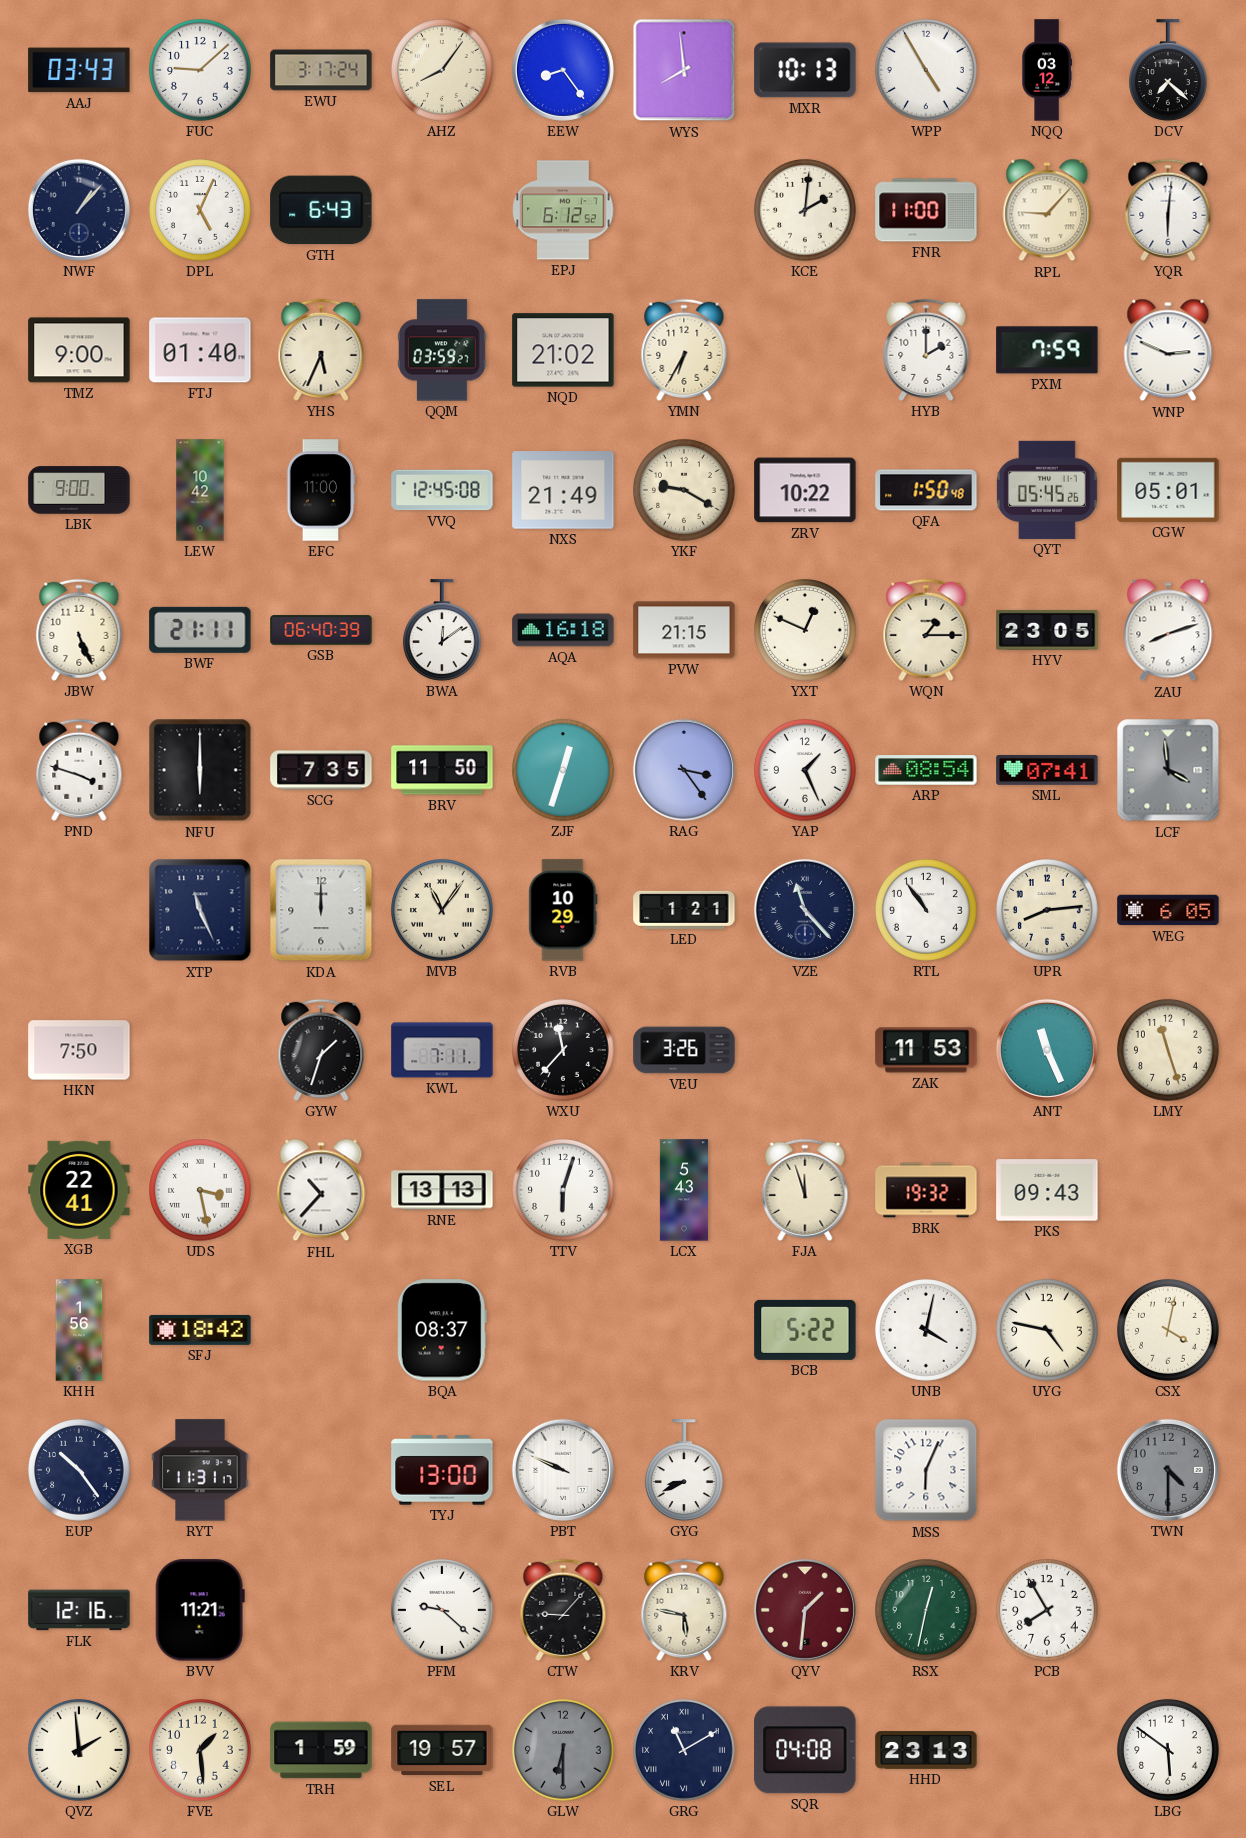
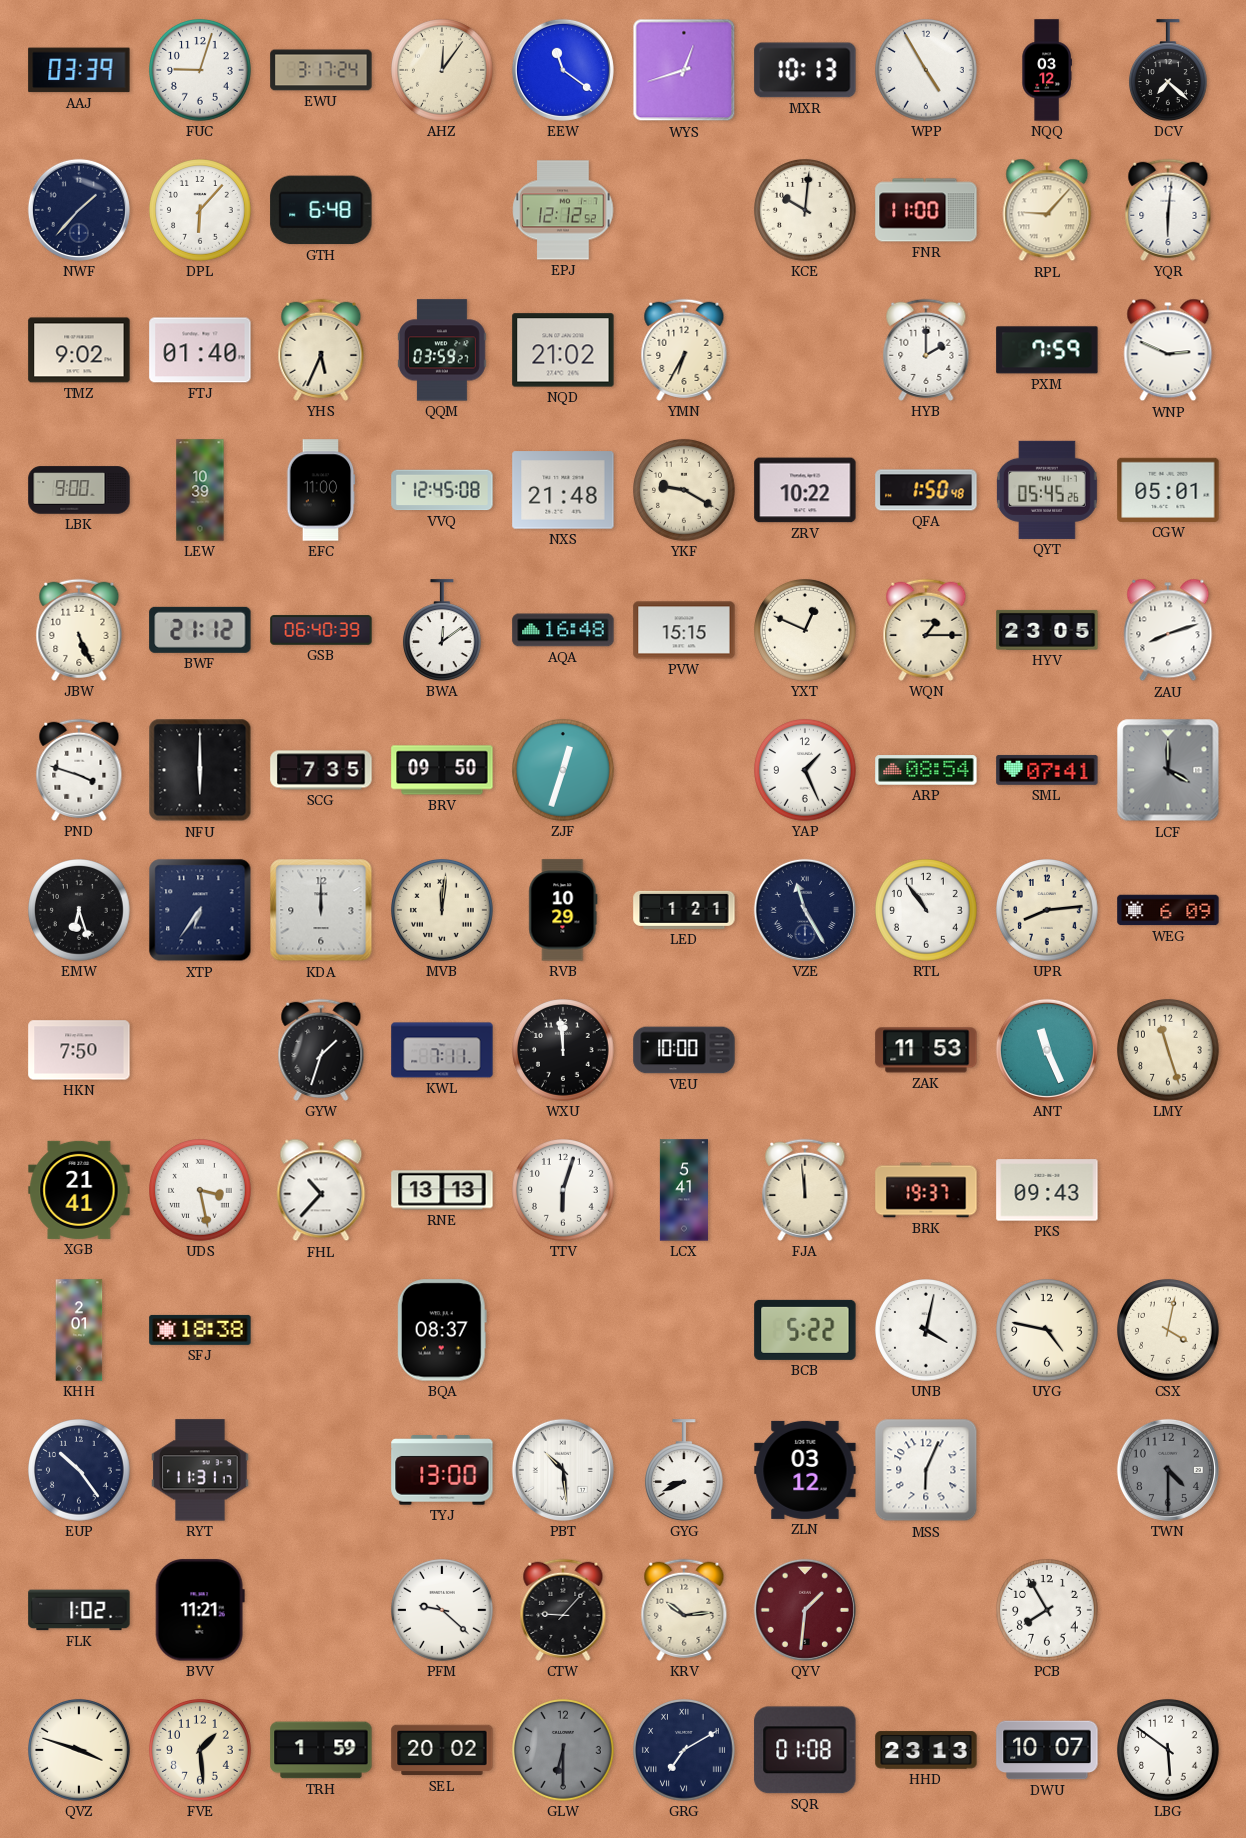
AAJ: 03:43 -> 03:39
FUC: 9:08 -> 9:03
AHZ: 8:06 -> 12:06
EEW: 8:24 -> 11:21
WYS: 7:59 -> 12:42
NWF: 1:07 -> 1:37
DPL: 5:04 -> 6:07
GTH: 6:43 -> 6:48
EPJ: 6:12 -> 12:12
KCE: 2:01 -> 10:01
TMZ: 9:00 -> 9:02
LEW: 10:42 -> 10:39
NXS: 21:49 -> 21:48
BWF: 21:11 -> 21:12
AQA: 16:18 -> 16:48
PVW: 21:15 -> 15:15
BRV: 11:50 -> 09:50
RAG: 3:24 -> none
LCF: 3:59 -> 4:00
EMW: none -> 6:27
XTP: 11:26 -> 6:36
MVB: 11:06 -> 12:01
VZE: 11:23 -> 11:25
WEG: 6:05 -> 6:09
WXU: 11:37 -> 11:59
VEU: 3:26 -> 10:00
XGB: 22:41 -> 21:41
LCX: 5:43 -> 5:41
FJA: 11:57 -> 11:59
BRK: 19:32 -> 19:37
KHH: 1:56 -> 2:01
SFJ: 18:42 -> 18:38
PBT: 9:49 -> 10:29
ZLN: none -> 03:12
FLK: 12:16 -> 1:02
KRV: 5:47 -> 10:14
RSX: 12:32 -> none
QVZ: 1:59 -> 3:48
SEL: 19:57 -> 20:02
GRG: 11:10 -> 7:10
SQR: 04:08 -> 01:08
DWU: none -> 10:07
